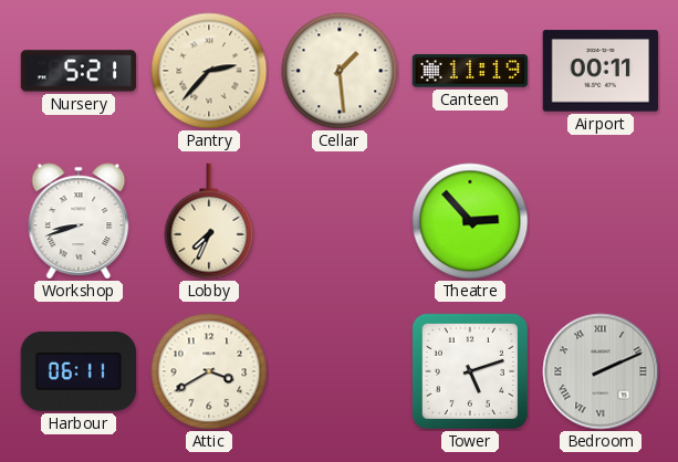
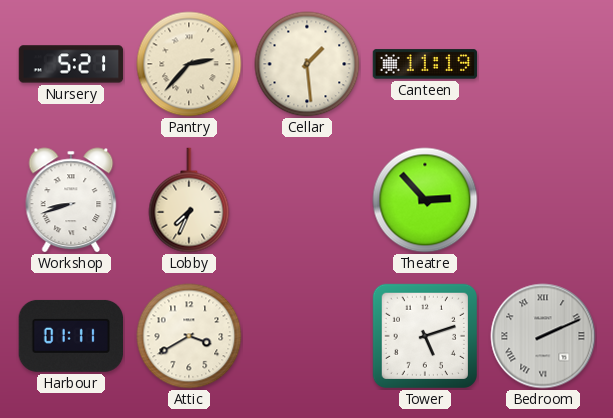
Airport: 00:11 -> none
Harbour: 06:11 -> 01:11
